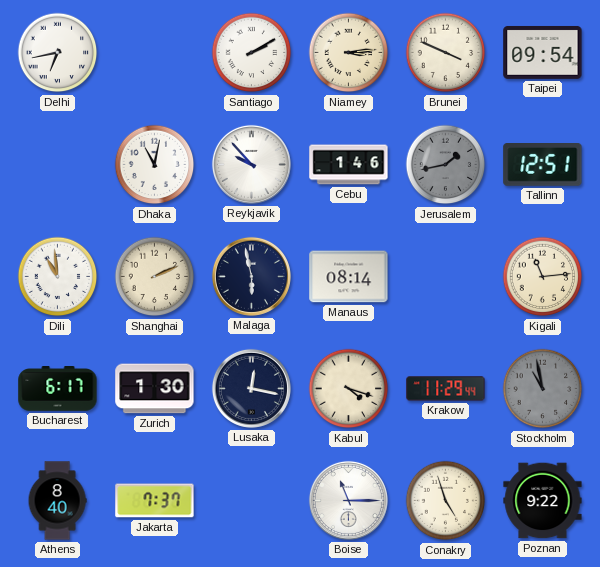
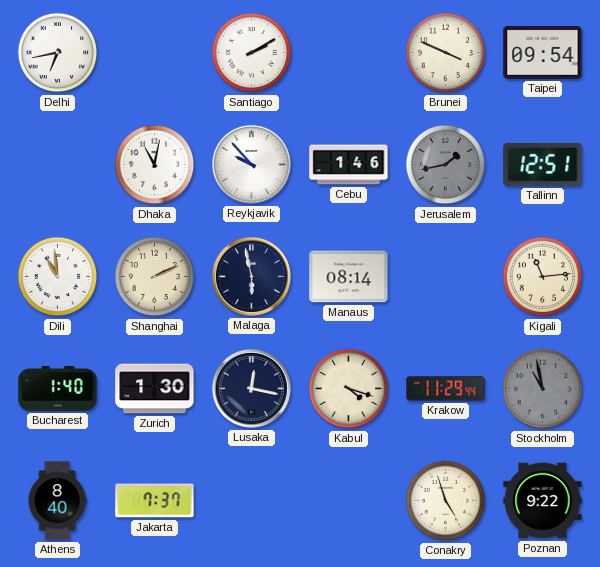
Niamey: 3:14 -> none
Bucharest: 6:17 -> 1:40
Boise: 11:15 -> none
